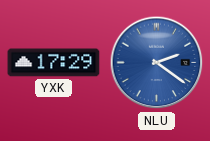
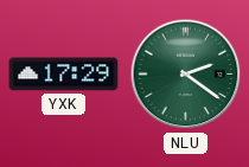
NLU dial: blue -> green
